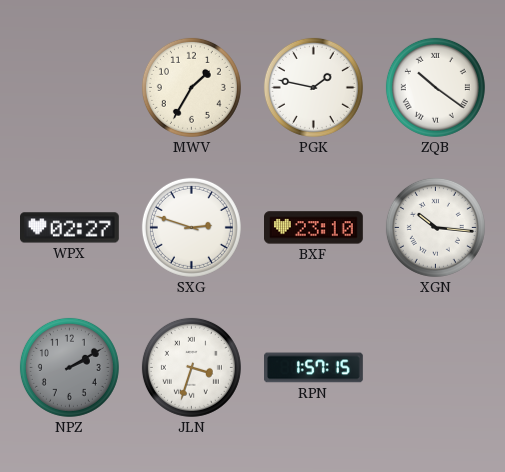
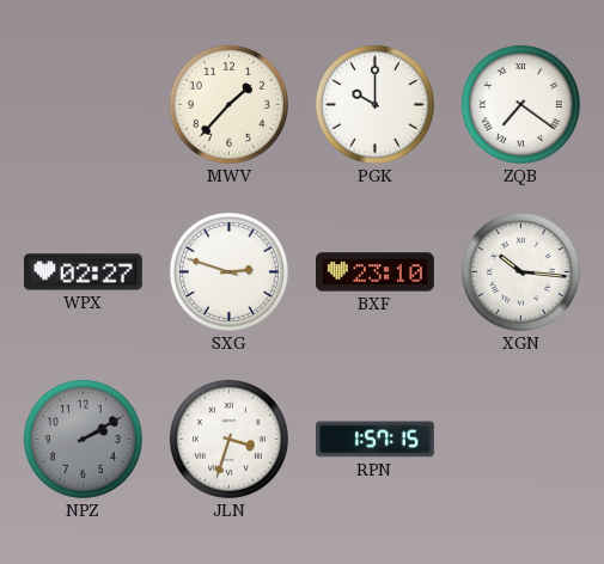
MWV: 1:35 -> 1:37
PGK: 1:47 -> 10:00
ZQB: 10:21 -> 7:21
